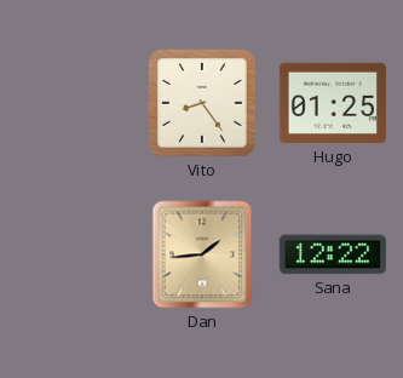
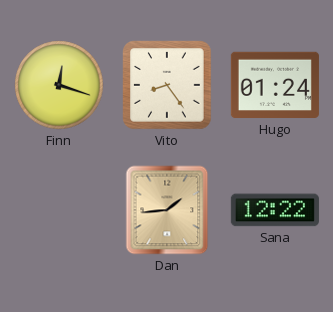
Finn: none -> 12:18
Hugo: 01:25 -> 01:24
